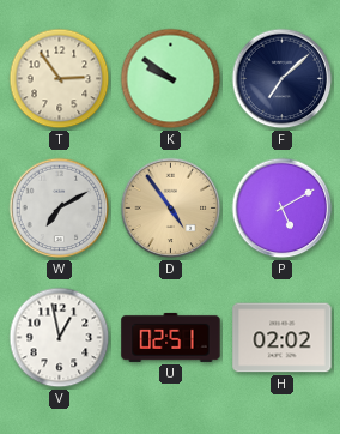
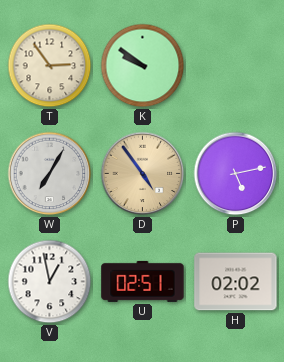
F: 7:08 -> none
W: 7:10 -> 7:05
P: 5:10 -> 5:13
